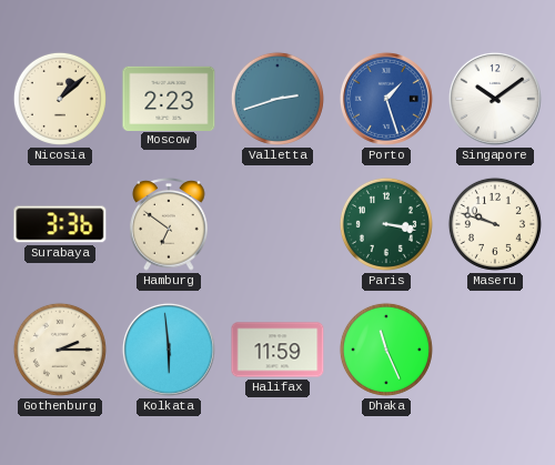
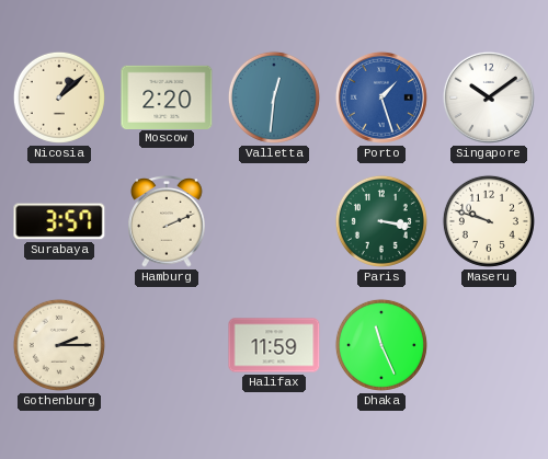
Moscow: 2:23 -> 2:20
Valletta: 2:42 -> 12:31
Surabaya: 3:36 -> 3:57
Hamburg: 6:51 -> 2:11
Kolkata: 5:59 -> none
